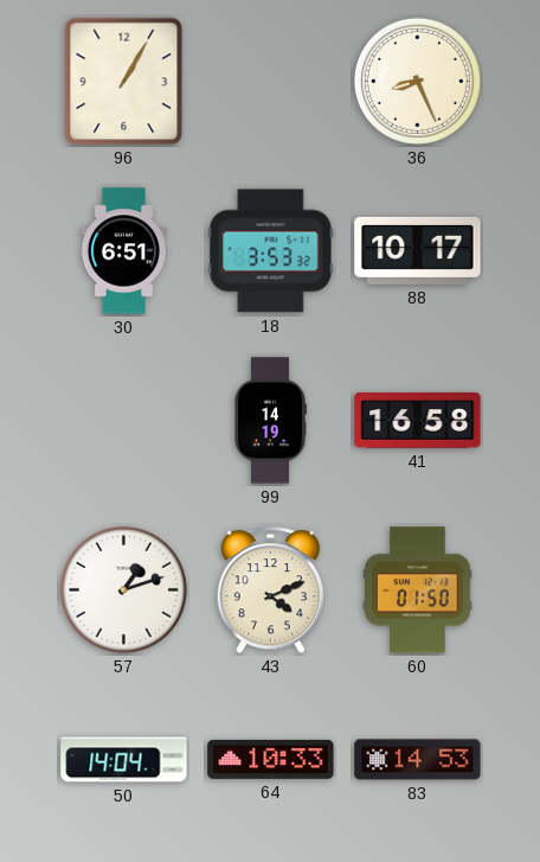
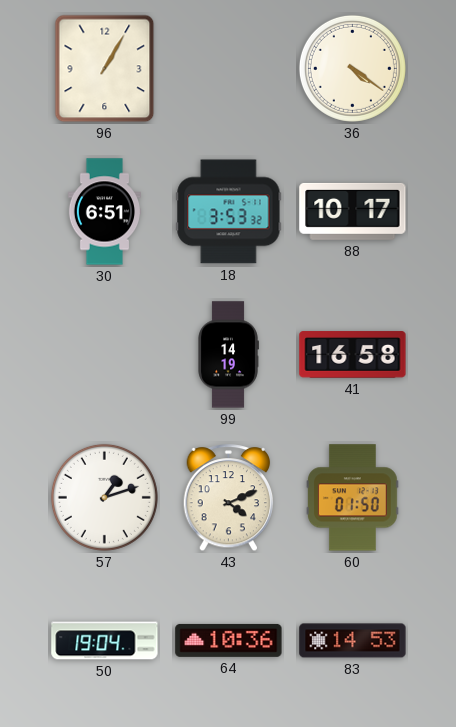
36: 8:26 -> 4:21
50: 14:04 -> 19:04
64: 10:33 -> 10:36
